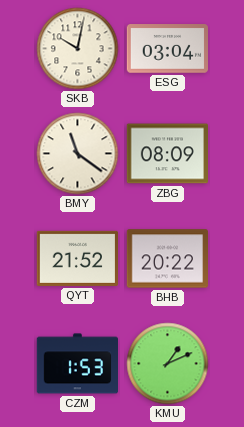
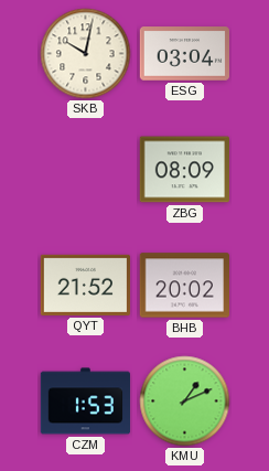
BMY: 11:21 -> none
BHB: 20:22 -> 20:02
